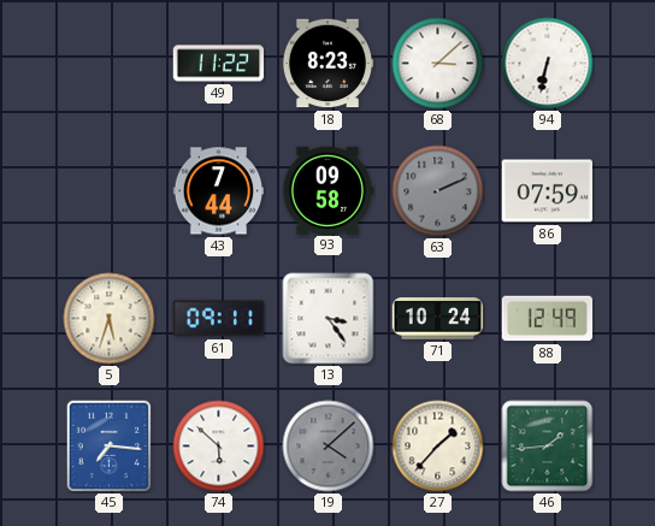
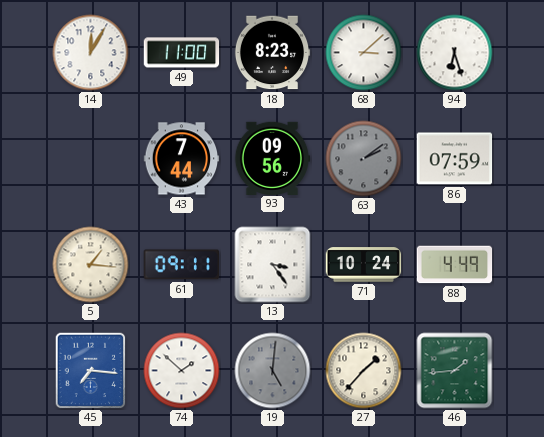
14: none -> 12:05
49: 11:22 -> 11:00
94: 6:32 -> 6:27
93: 09:58 -> 09:56
63: 2:11 -> 2:09
5: 5:33 -> 1:16
88: 12:49 -> 4:49
74: 5:52 -> 1:52
19: 4:08 -> 5:01
